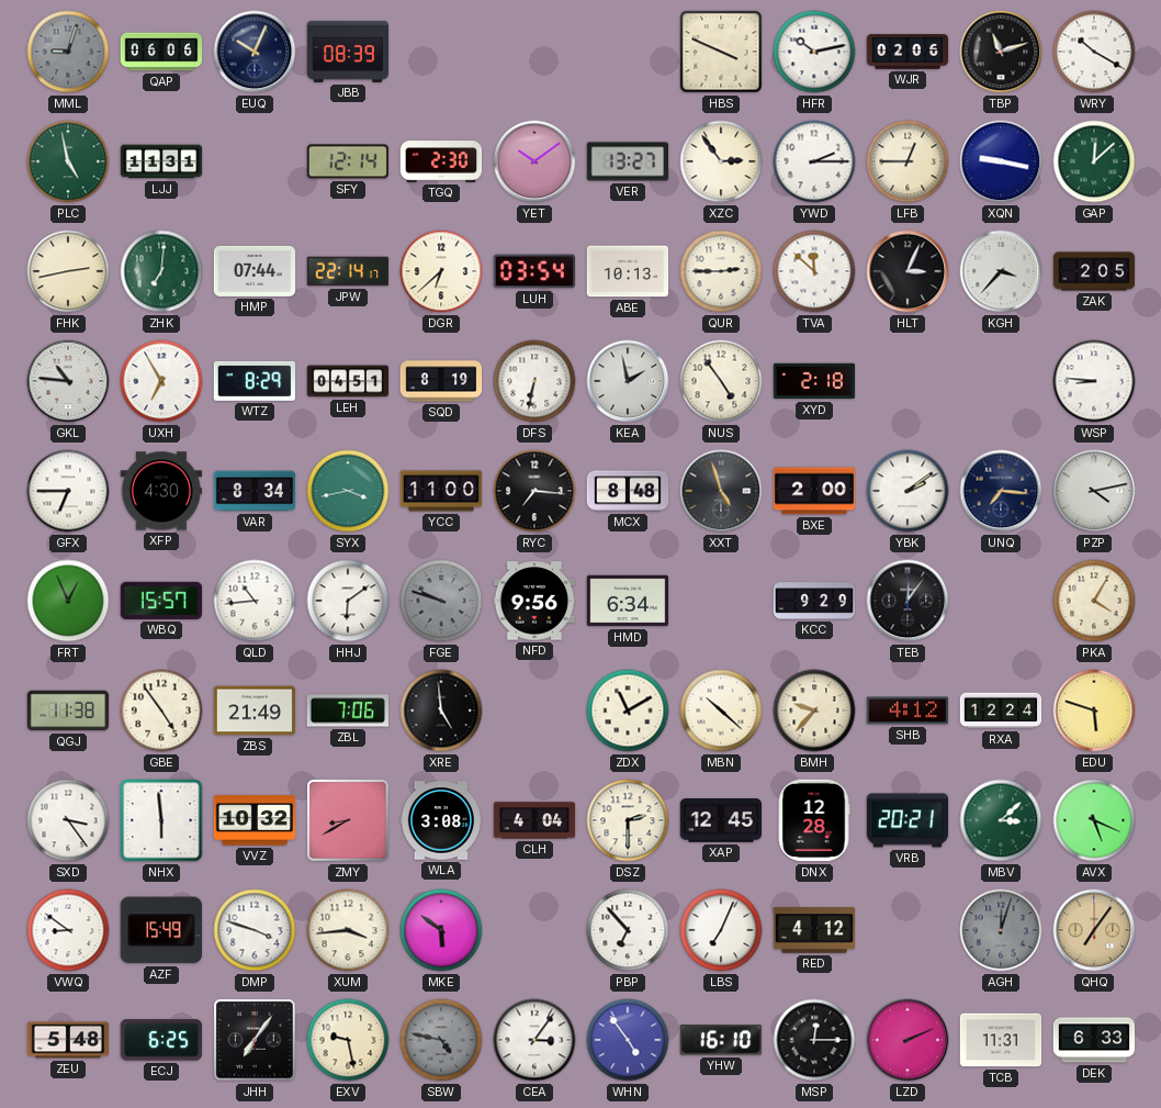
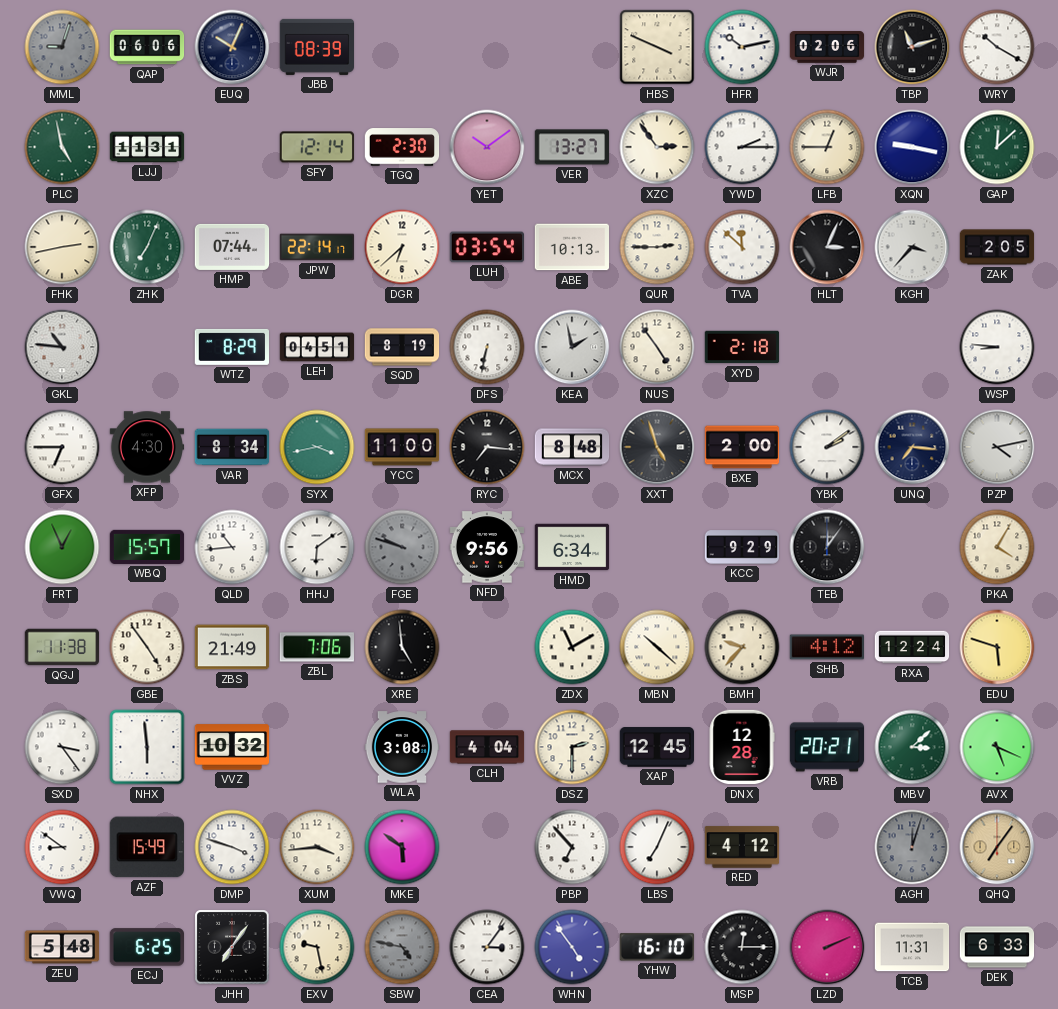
ZHK: 7:01 -> 7:04
UXH: 6:55 -> none
ZMY: 8:40 -> none
